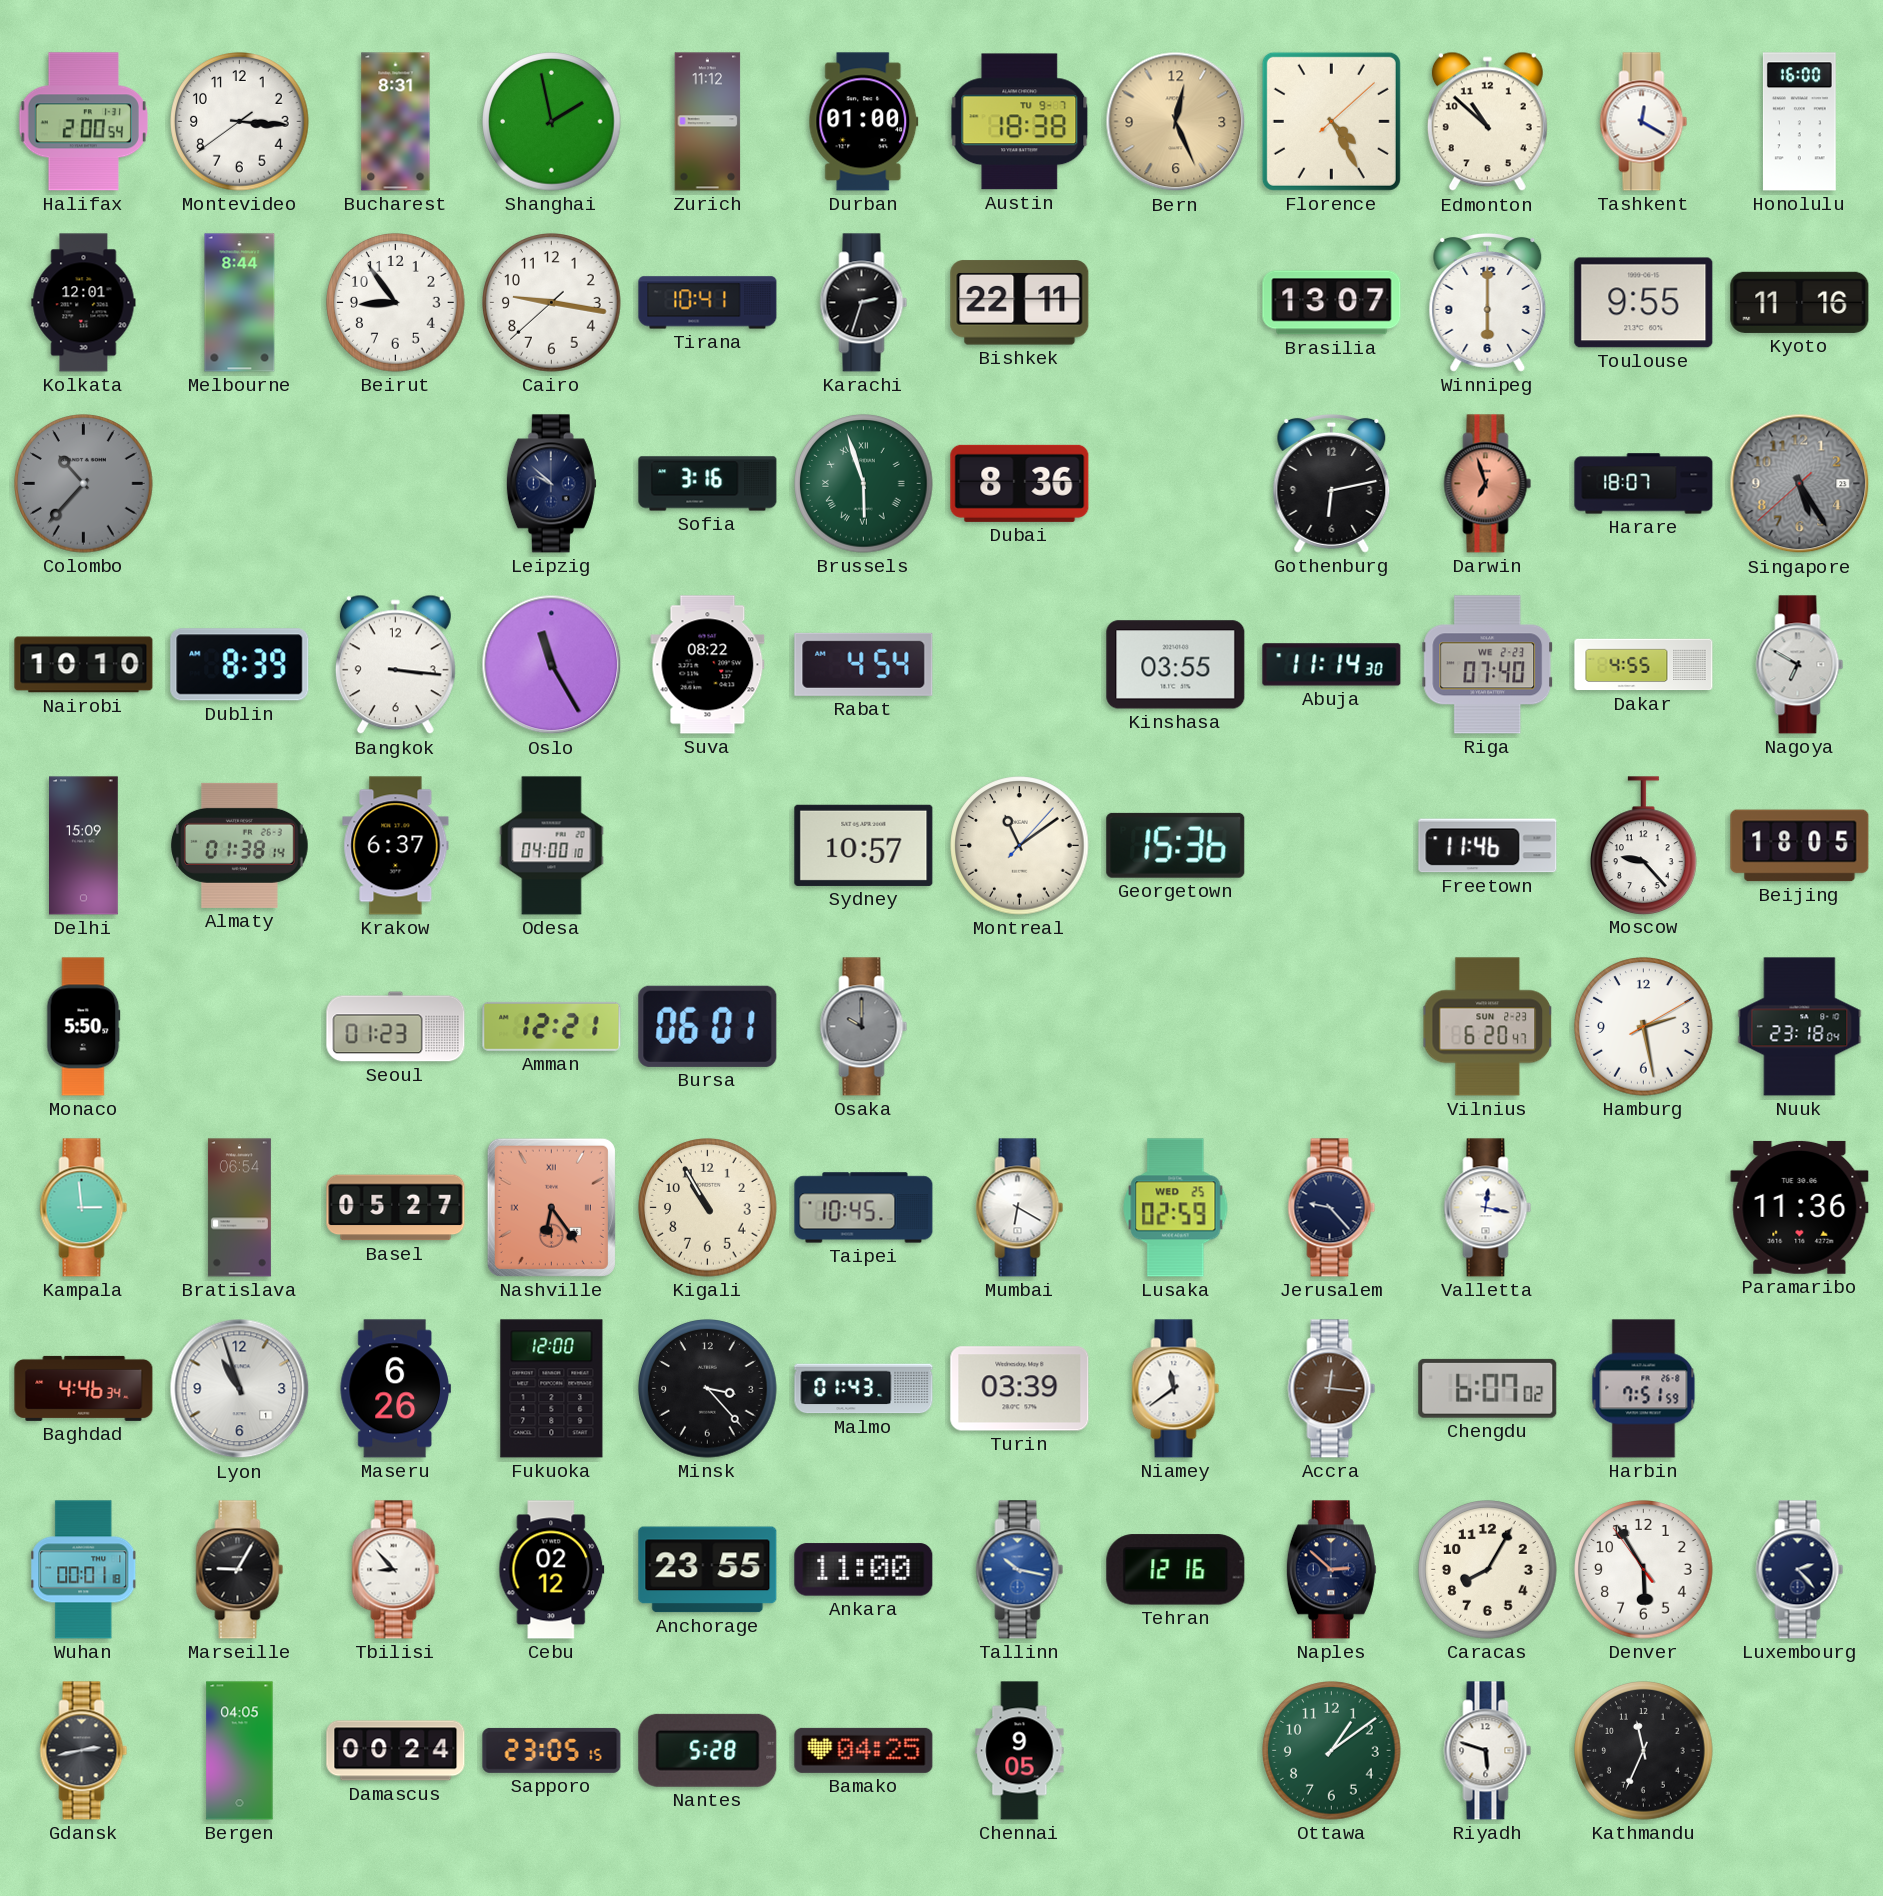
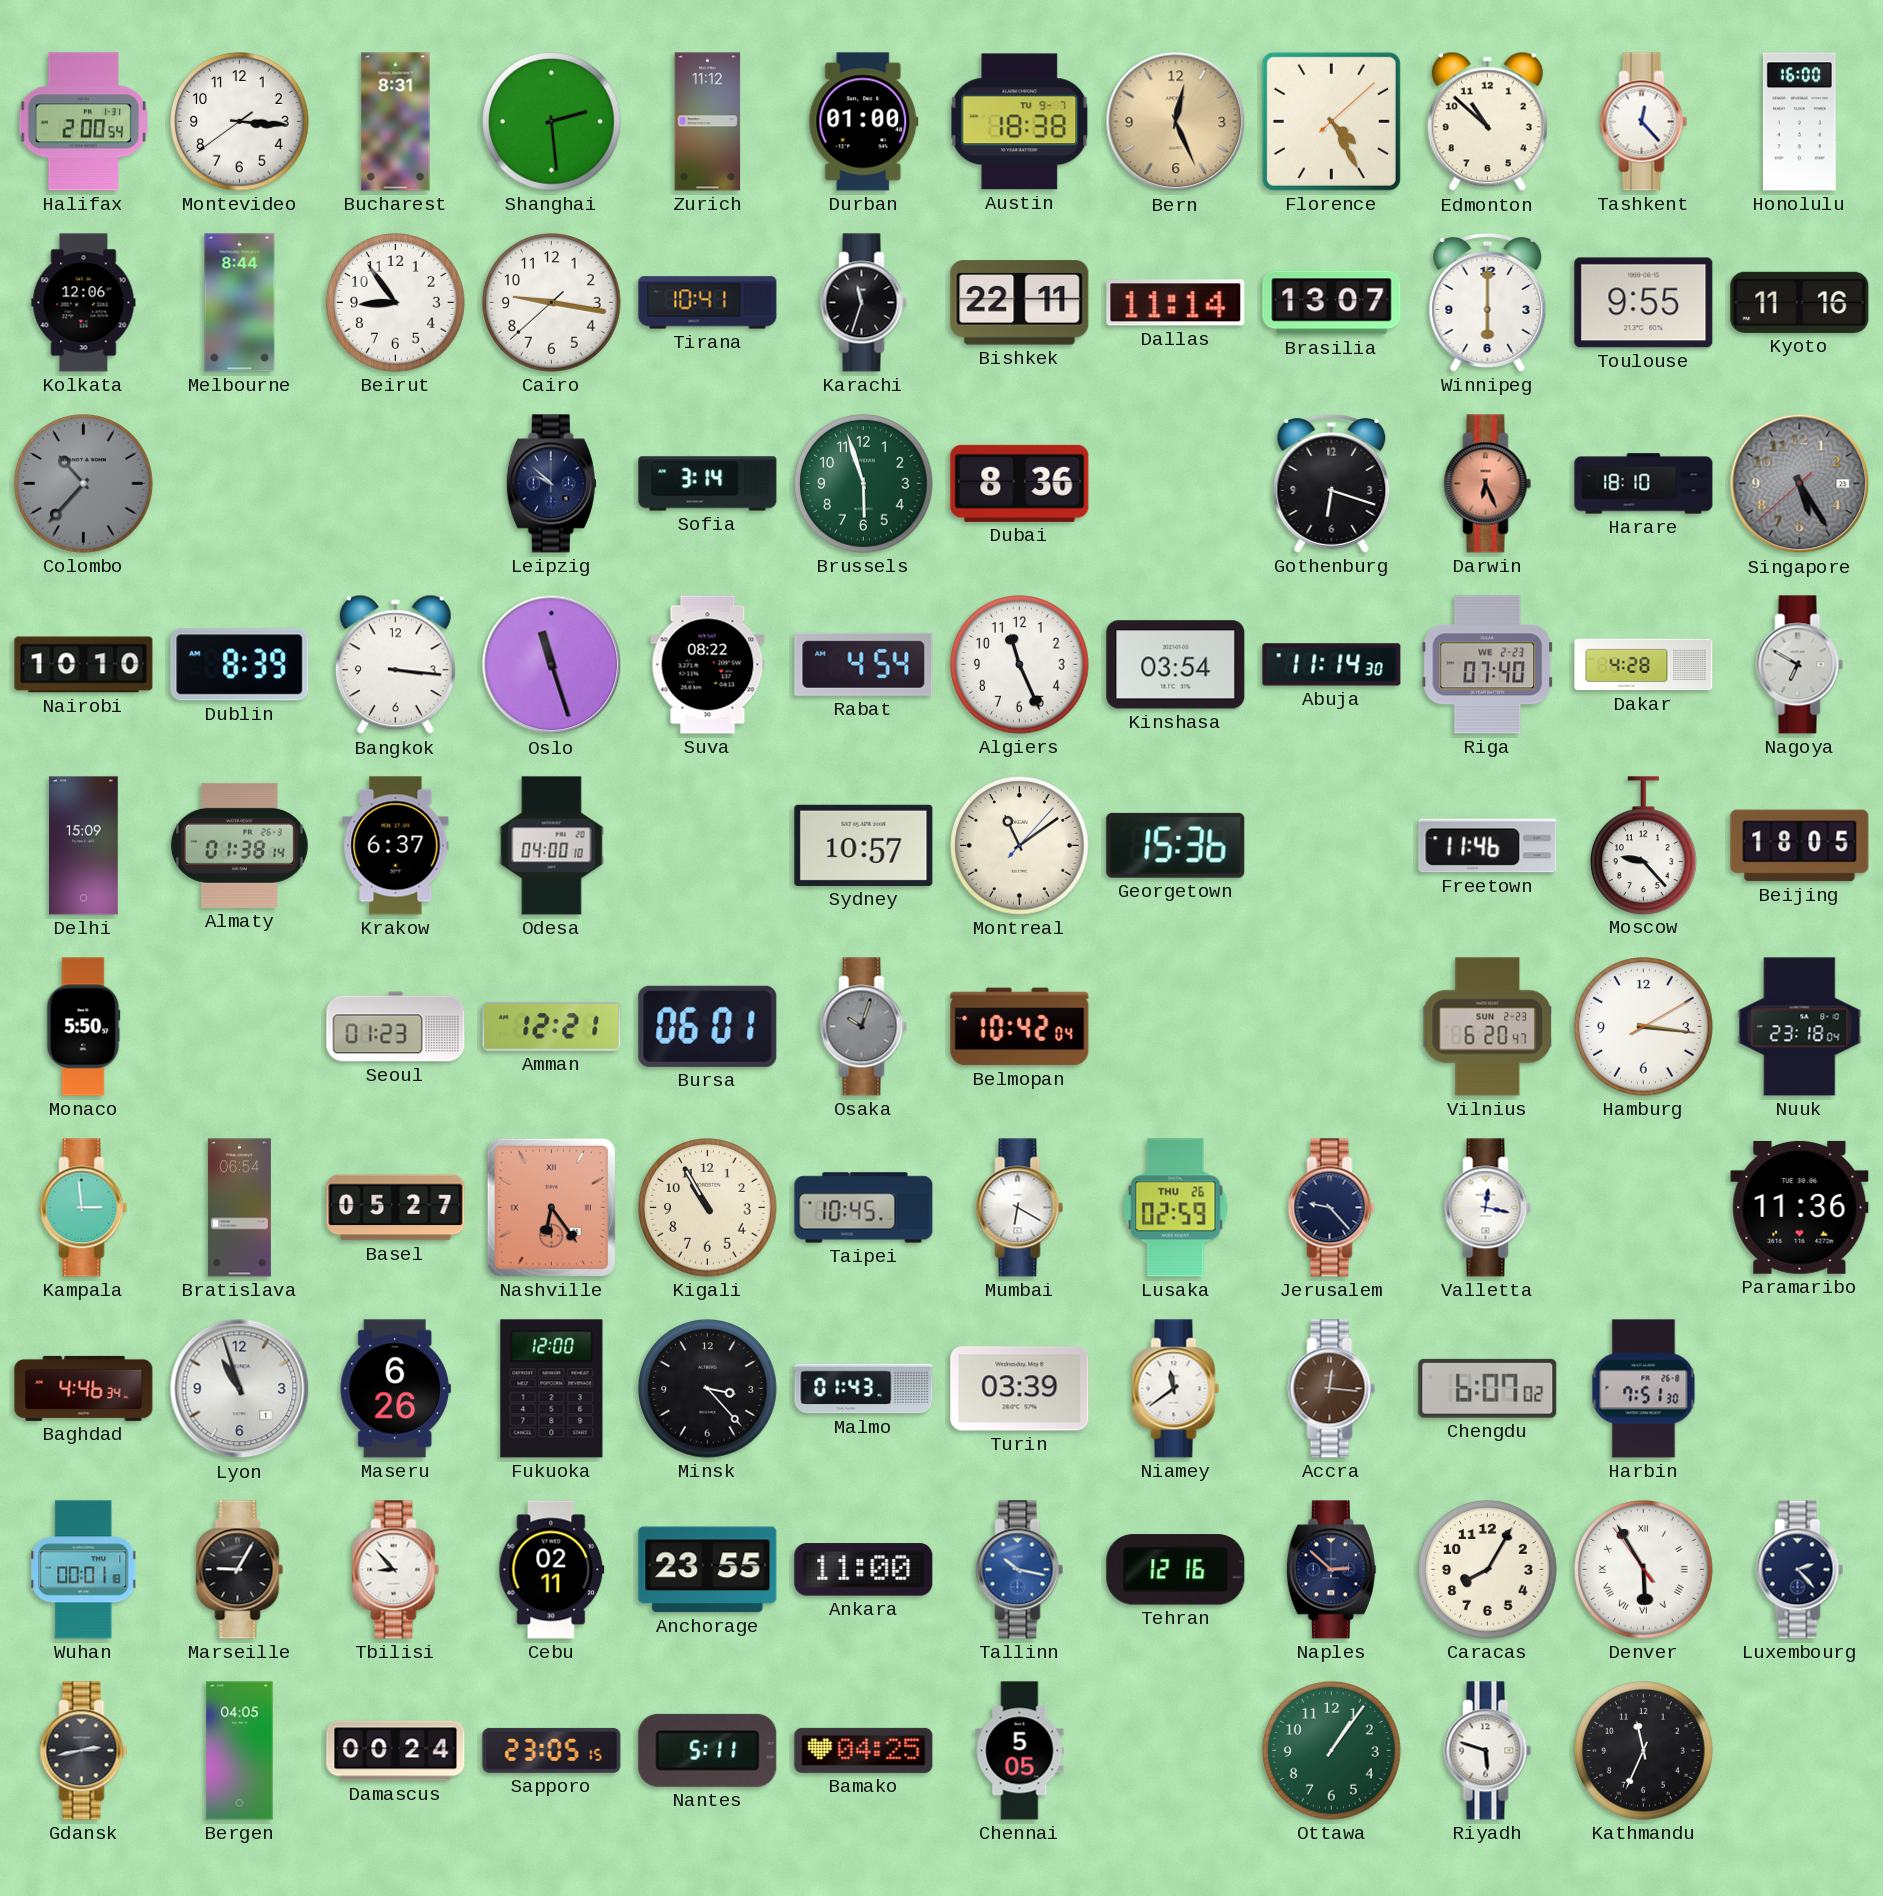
Shanghai: 1:58 -> 2:29
Tashkent: 12:20 -> 12:23
Kolkata: 12:01 -> 12:06
Karachi: 2:33 -> 11:33
Dallas: none -> 11:14
Sofia: 3:16 -> 3:14
Brussels numerals: Roman -> Arabic
Gothenburg: 6:13 -> 6:18
Darwin: 6:57 -> 6:26
Harare: 18:07 -> 18:10
Oslo: 11:25 -> 11:27
Algiers: none -> 11:26
Kinshasa: 03:55 -> 03:54
Dakar: 4:55 -> 4:28
Osaka: 10:00 -> 10:03
Belmopan: none -> 10:42
Hamburg: 2:28 -> 3:16
Lusaka date: WED 25 -> THU 26
Harbin: 7:51:59 -> 7:51:30
Cebu: 02:12 -> 02:11
Denver numerals: Arabic -> Roman
Nantes: 5:28 -> 5:11
Chennai: 9:05 -> 5:05
Ottawa: 1:09 -> 1:06
